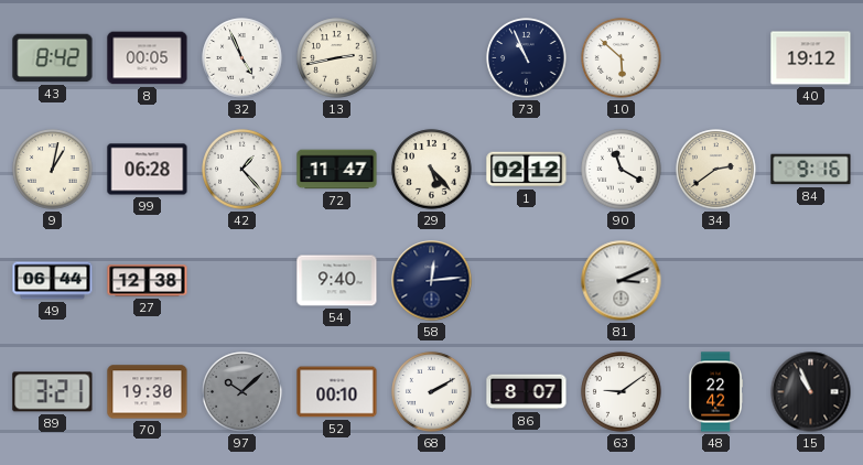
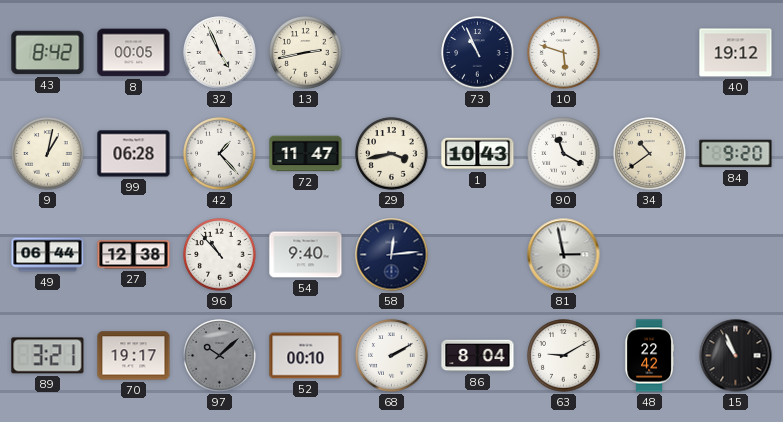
10: 5:52 -> 5:48
29: 5:23 -> 3:43
1: 02:12 -> 10:43
34: 2:39 -> 10:39
84: 9:16 -> 9:20
96: none -> 10:53
81: 3:11 -> 2:58
70: 19:30 -> 19:17
86: 8:07 -> 8:04
63: 9:09 -> 9:10
